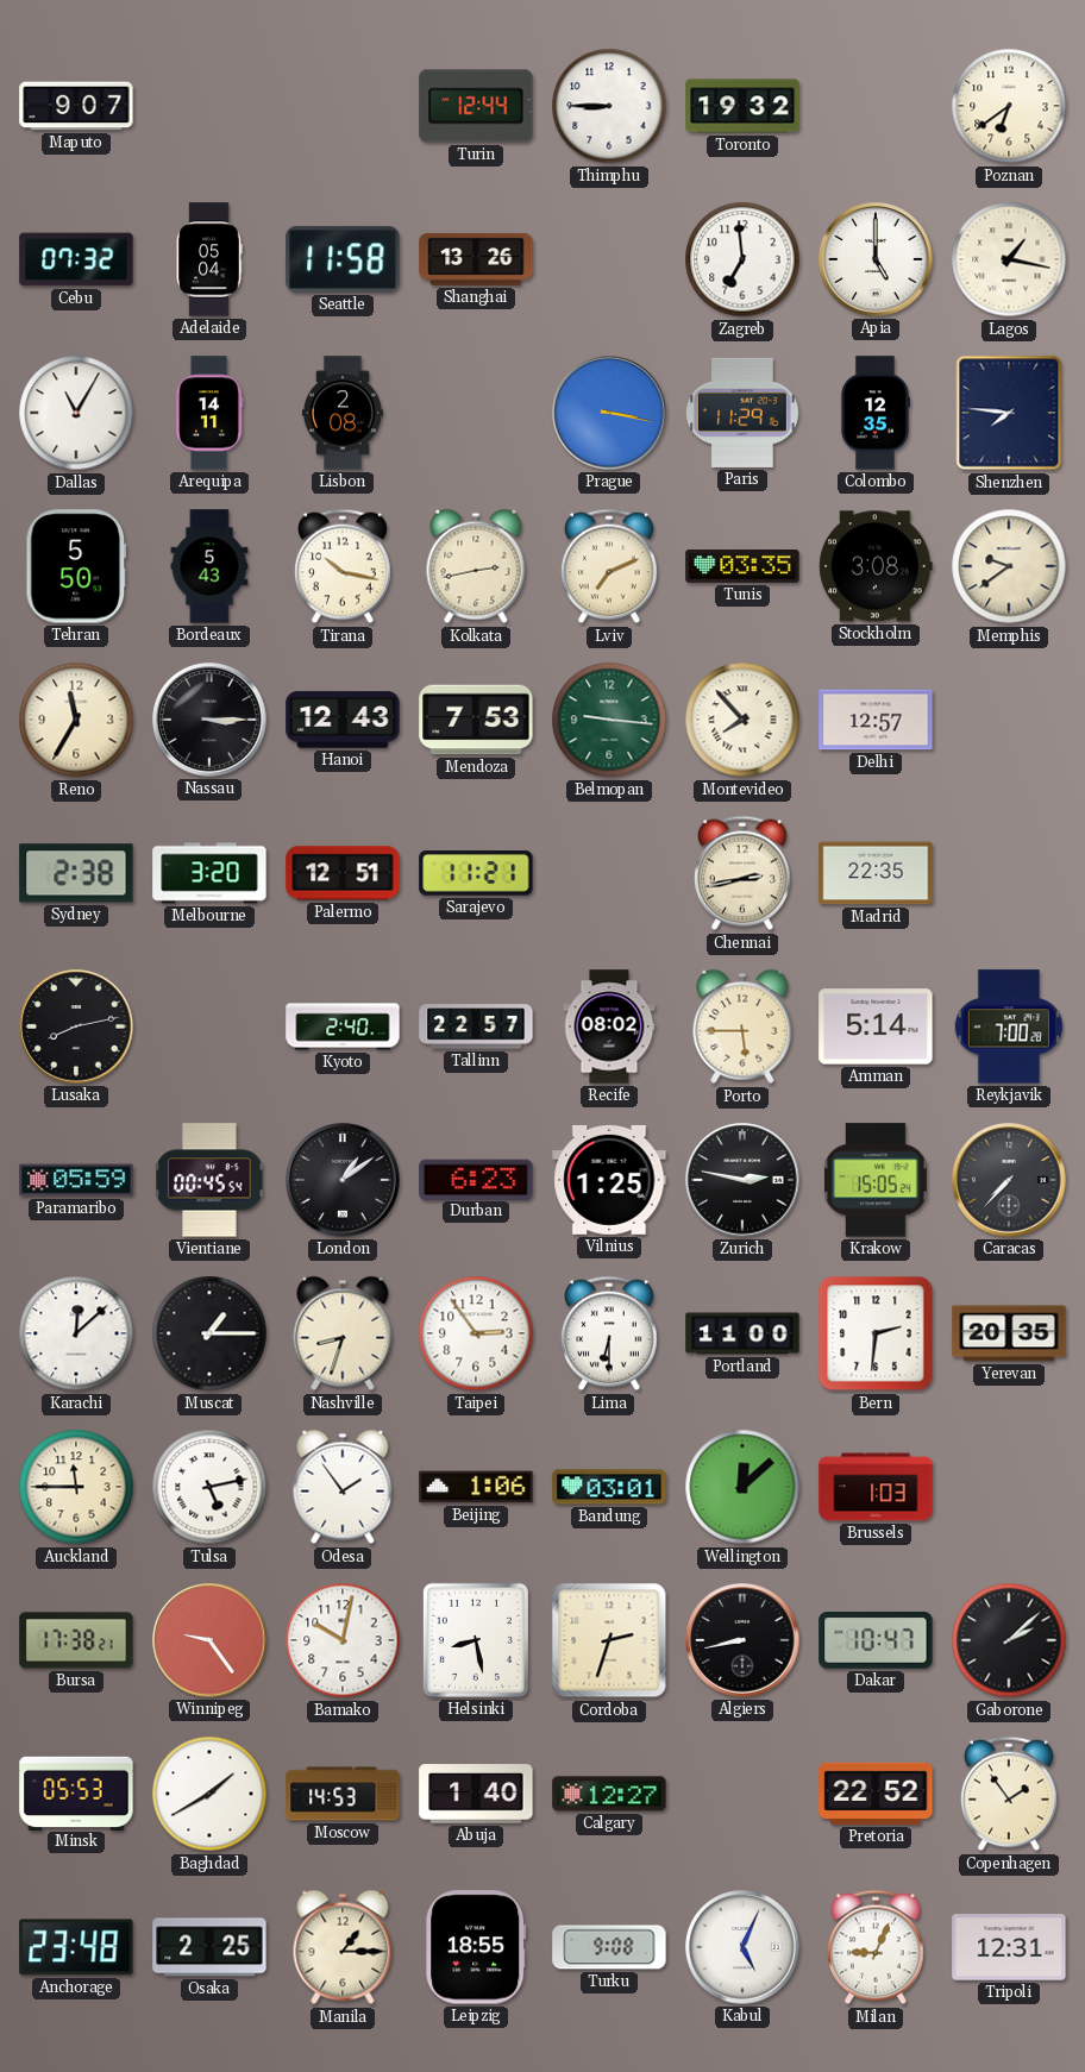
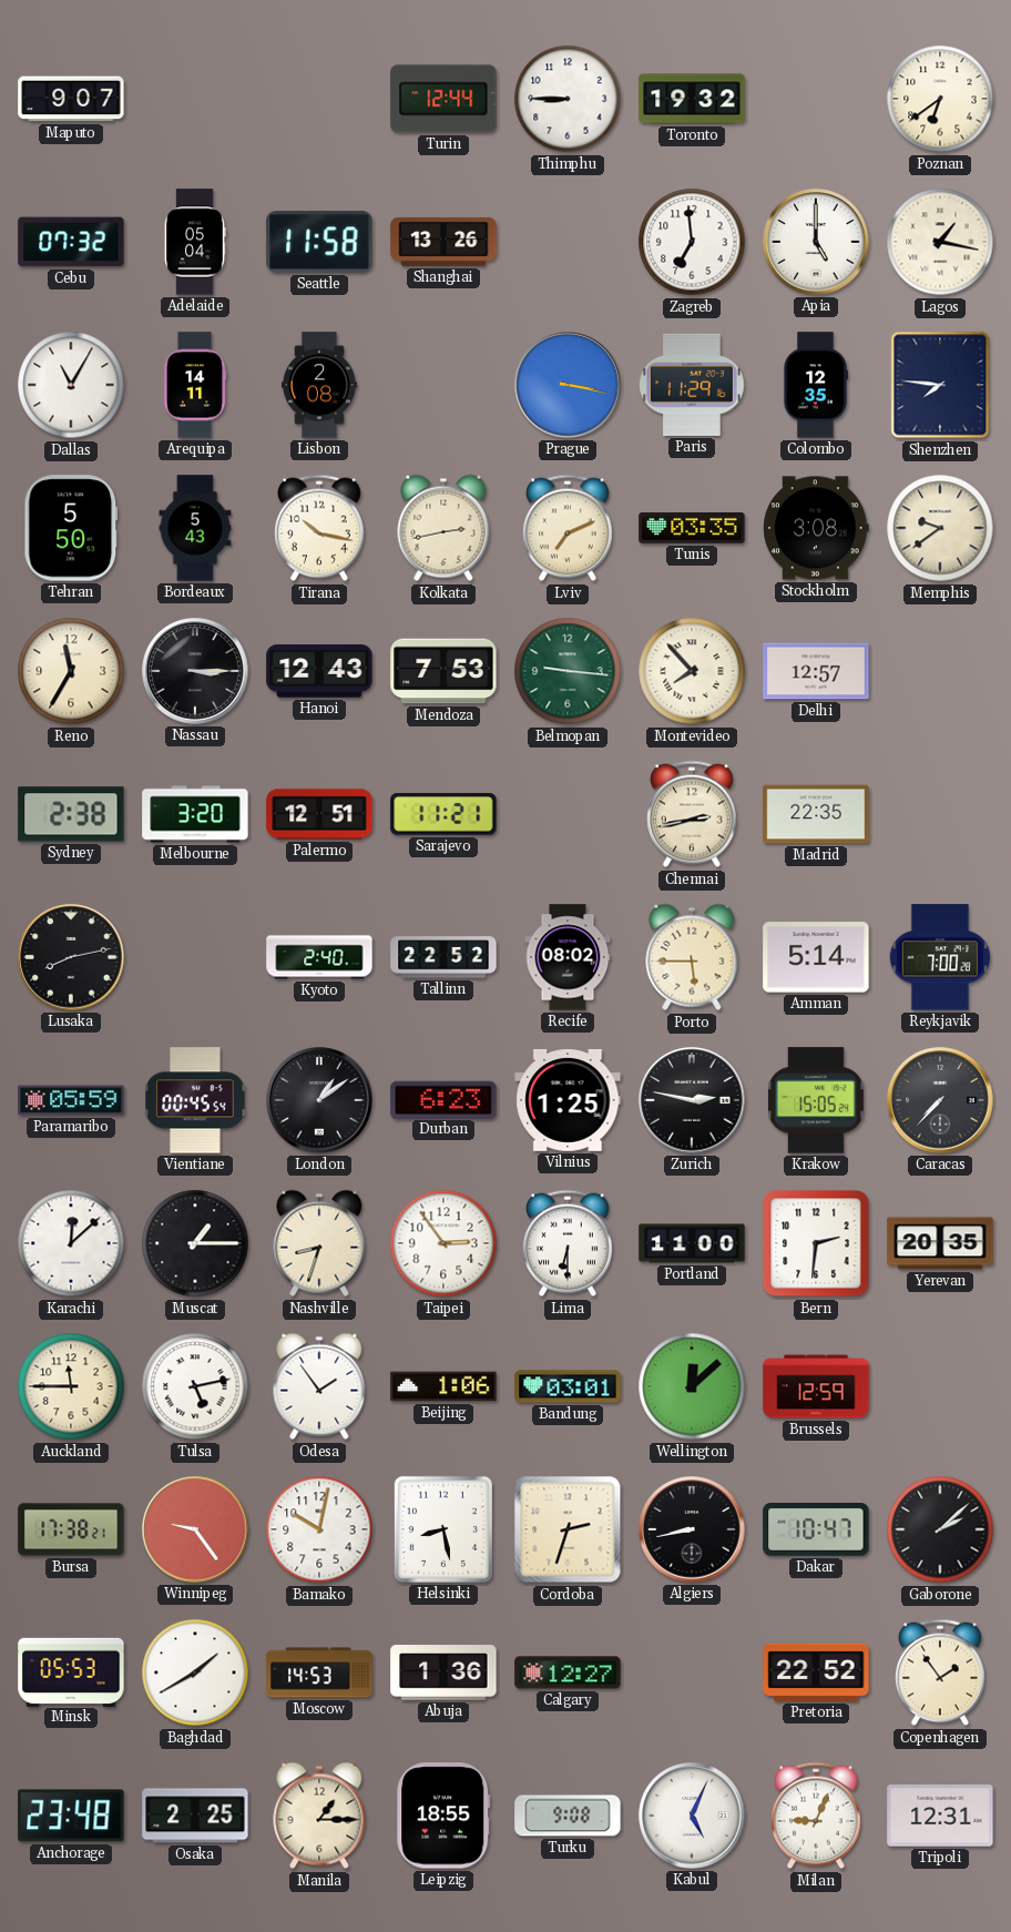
Tallinn: 22:57 -> 22:52
Brussels: 1:03 -> 12:59
Abuja: 1:40 -> 1:36
